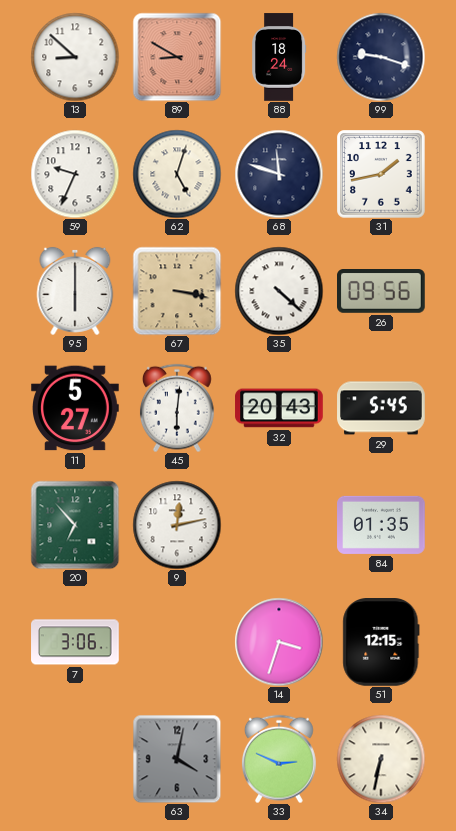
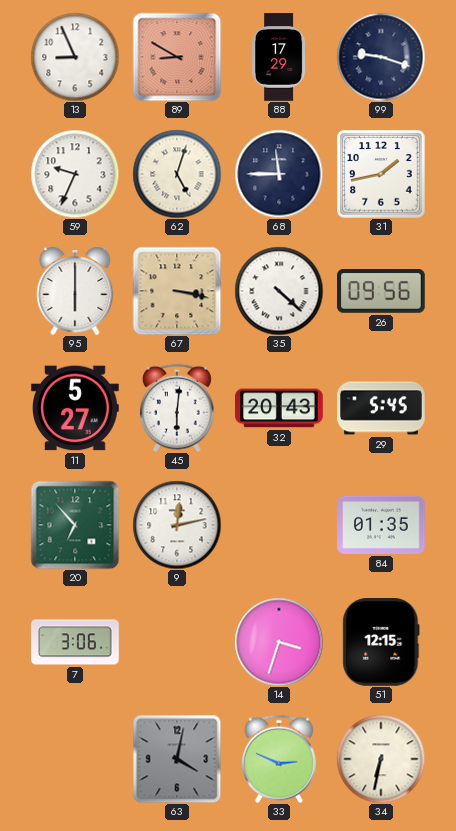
13: 8:52 -> 8:56
88: 18:24 -> 17:29
68: 11:48 -> 11:45
